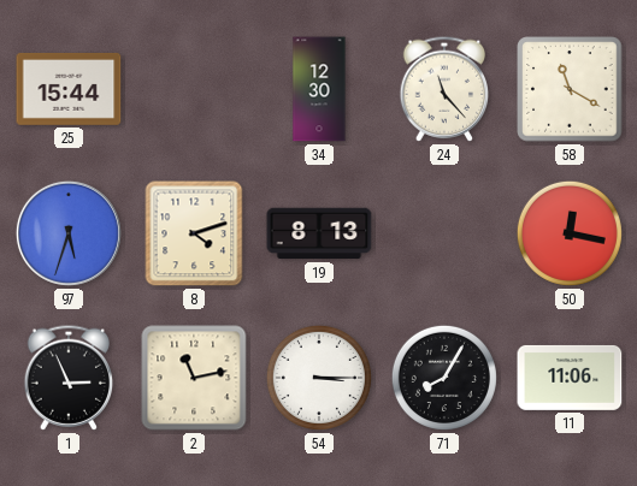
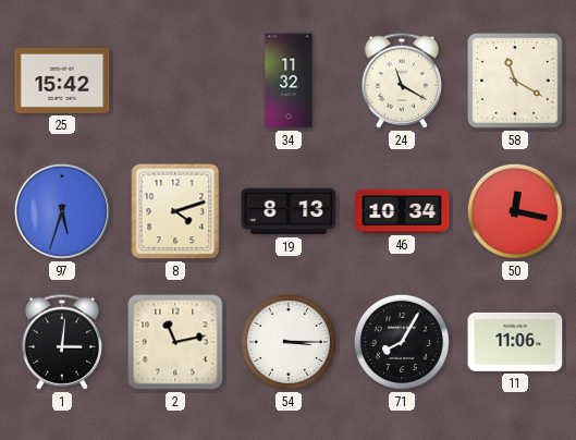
25: 15:44 -> 15:42
34: 12:30 -> 11:32
24: 11:23 -> 11:20
46: none -> 10:34
1: 2:56 -> 3:01
